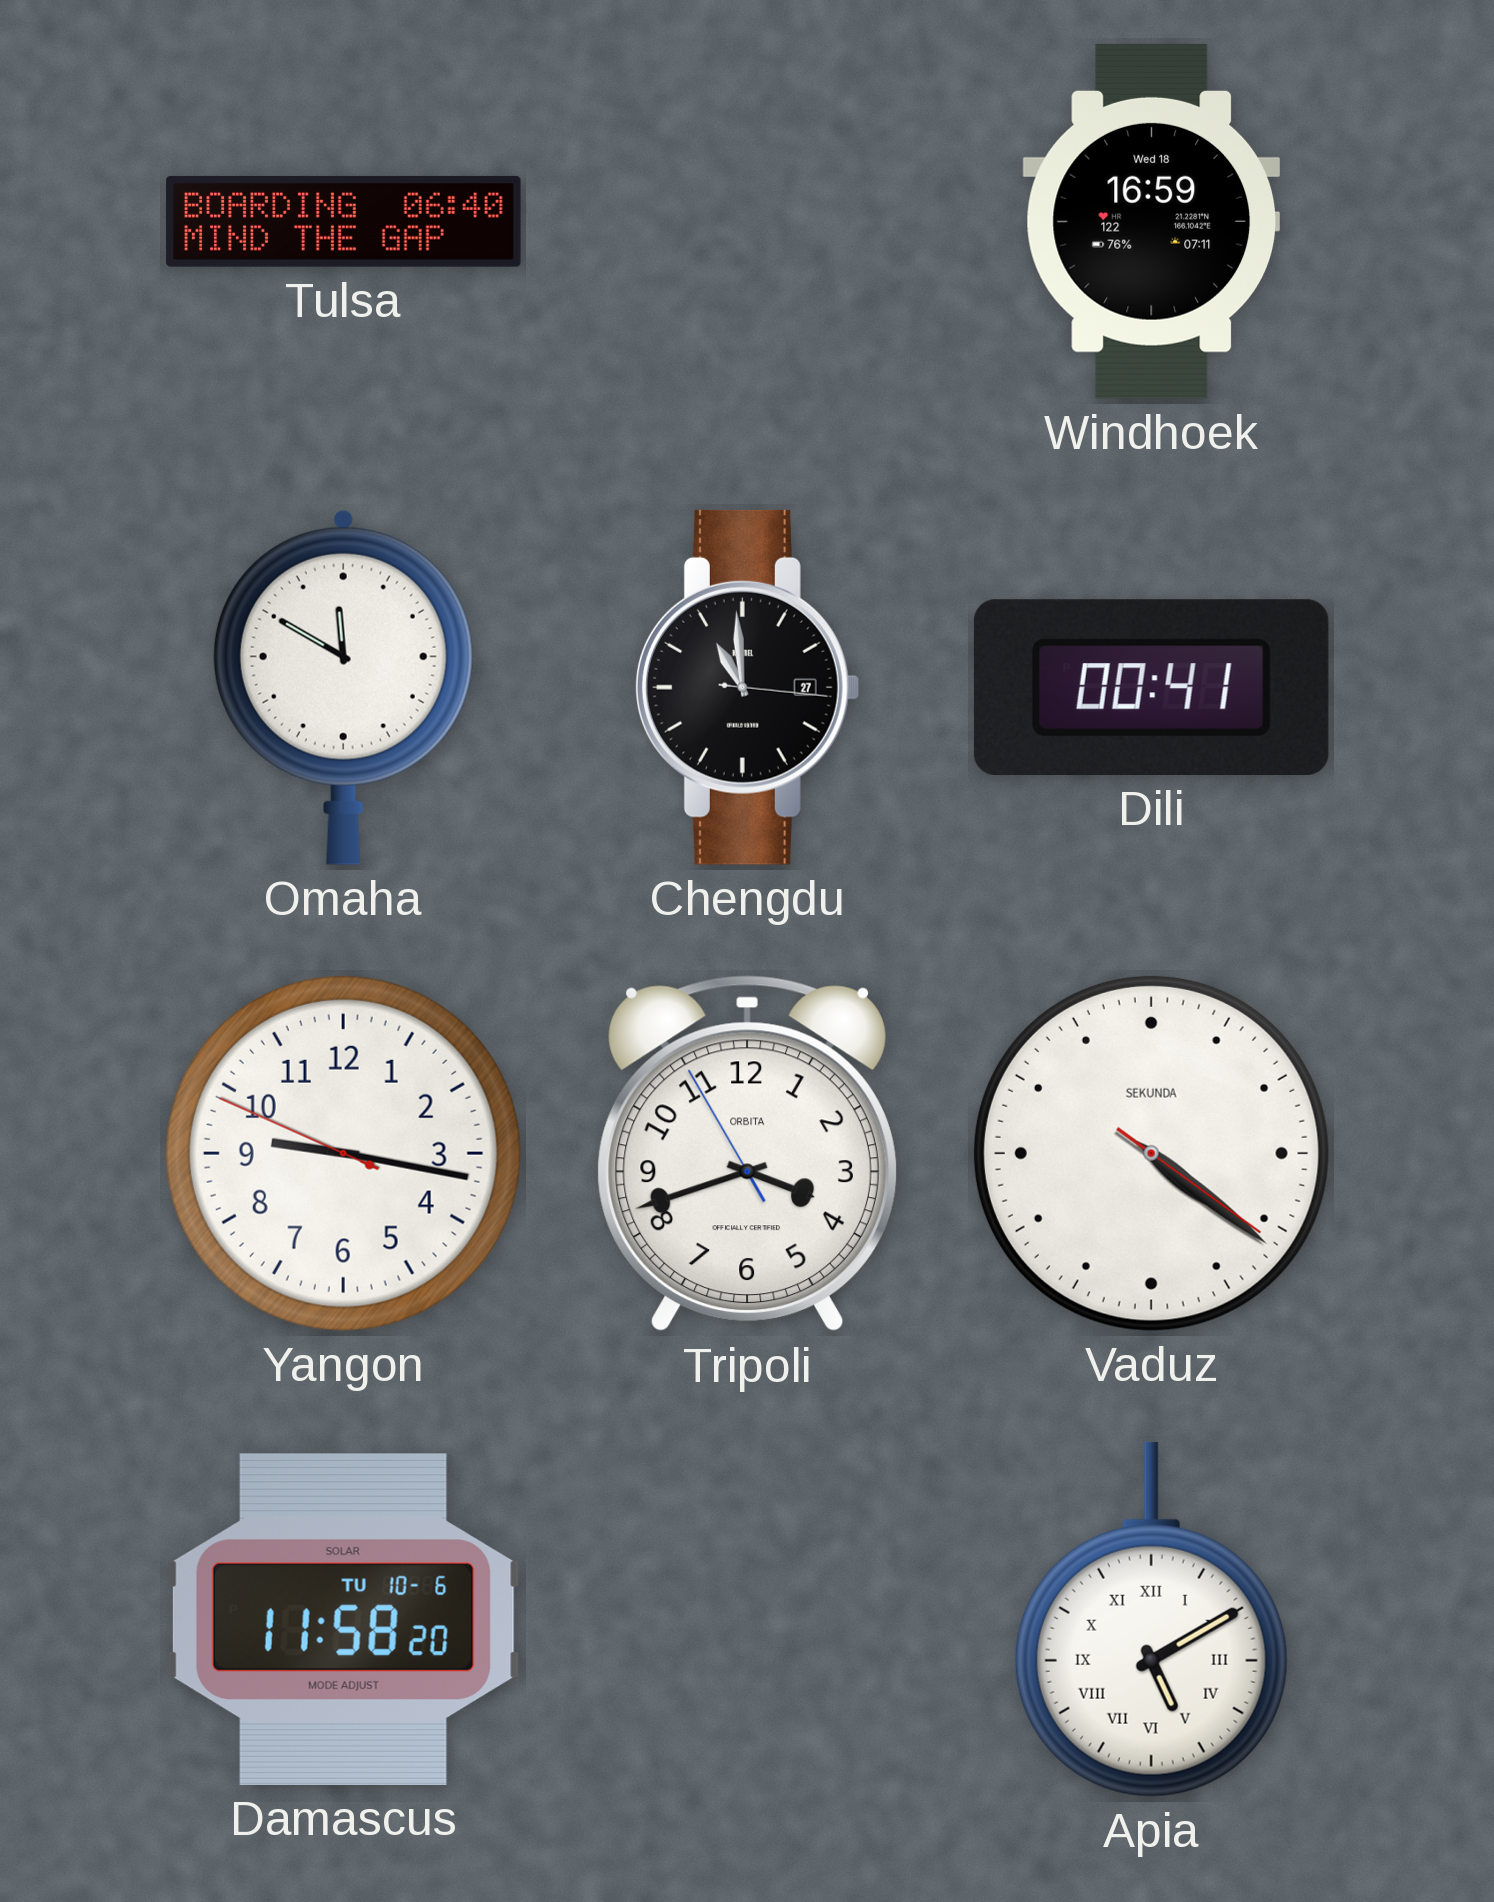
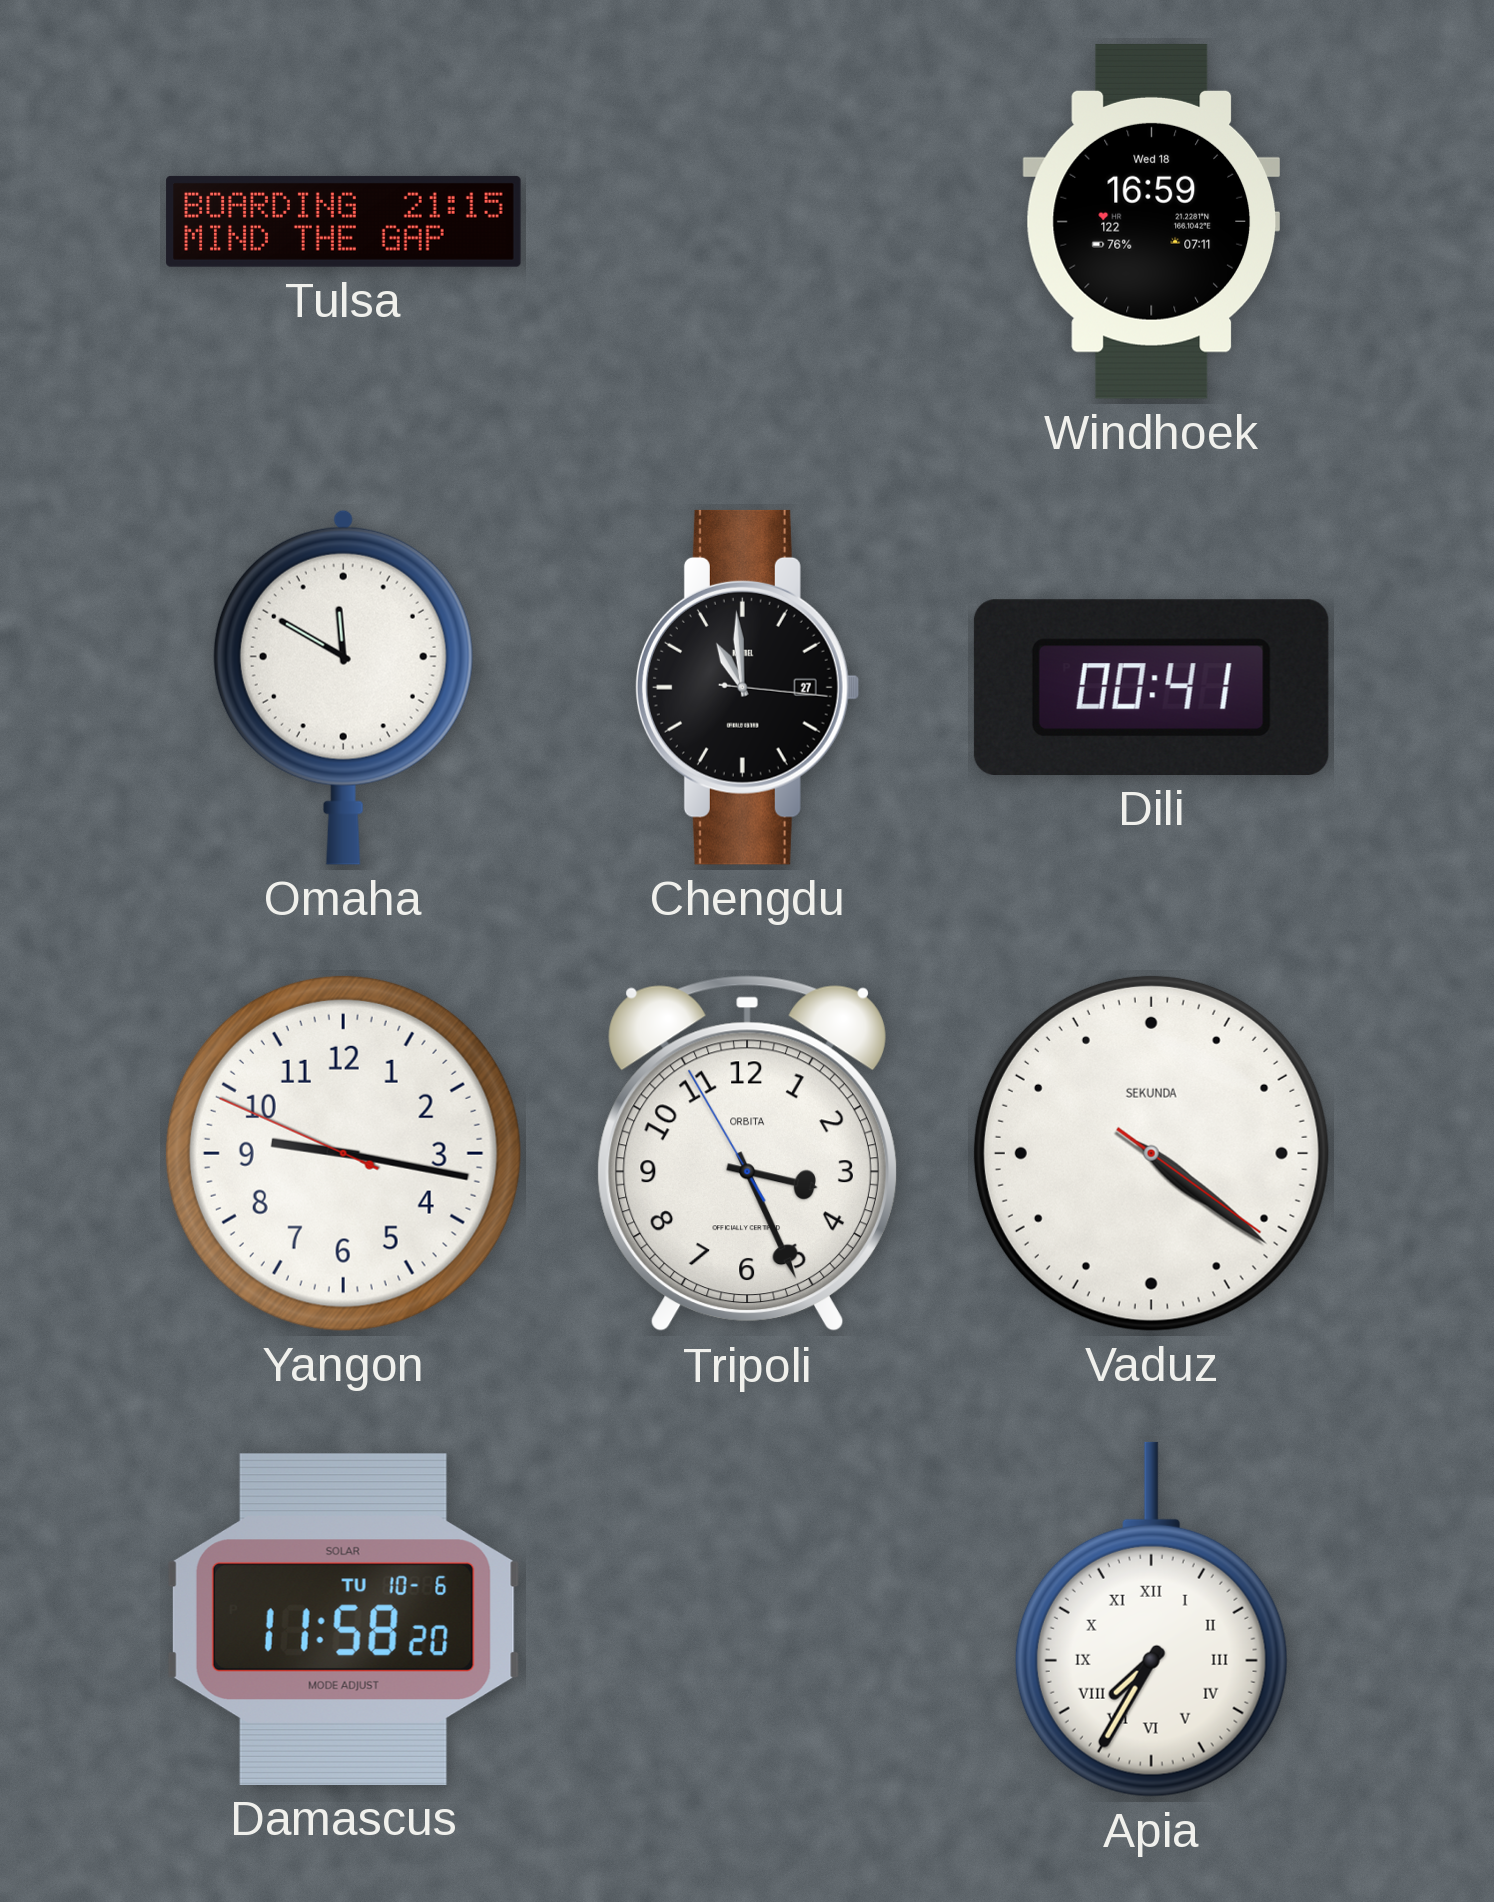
Tulsa: 06:40 -> 21:15
Tripoli: 3:41 -> 3:25
Apia: 5:10 -> 7:35
